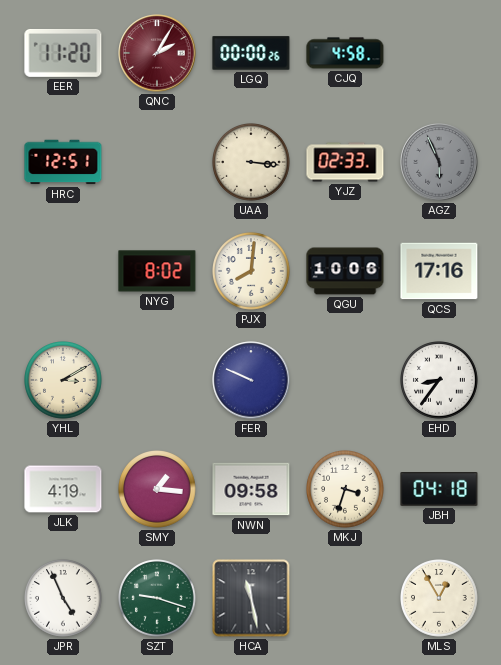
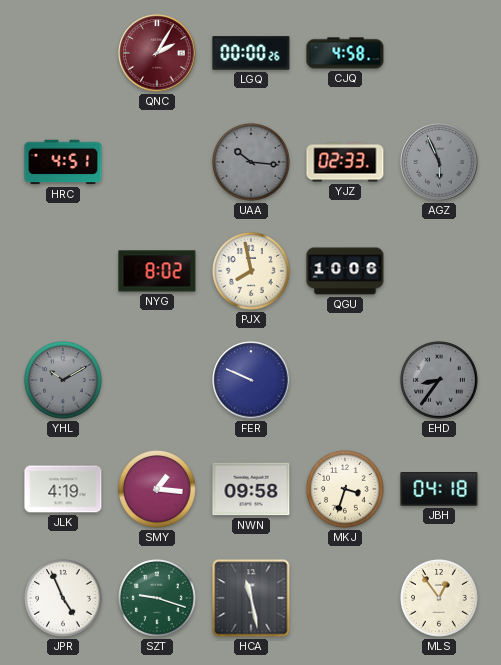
EER: 11:20 -> none
HRC: 12:51 -> 4:51
UAA: 3:16 -> 10:16
UAA dial: cream -> grey
PJX: 8:01 -> 7:58
QCS: 17:16 -> none
YHL: 3:10 -> 10:10
YHL dial: cream -> grey
EHD dial: white -> grey
MLS: 12:55 -> 12:54
